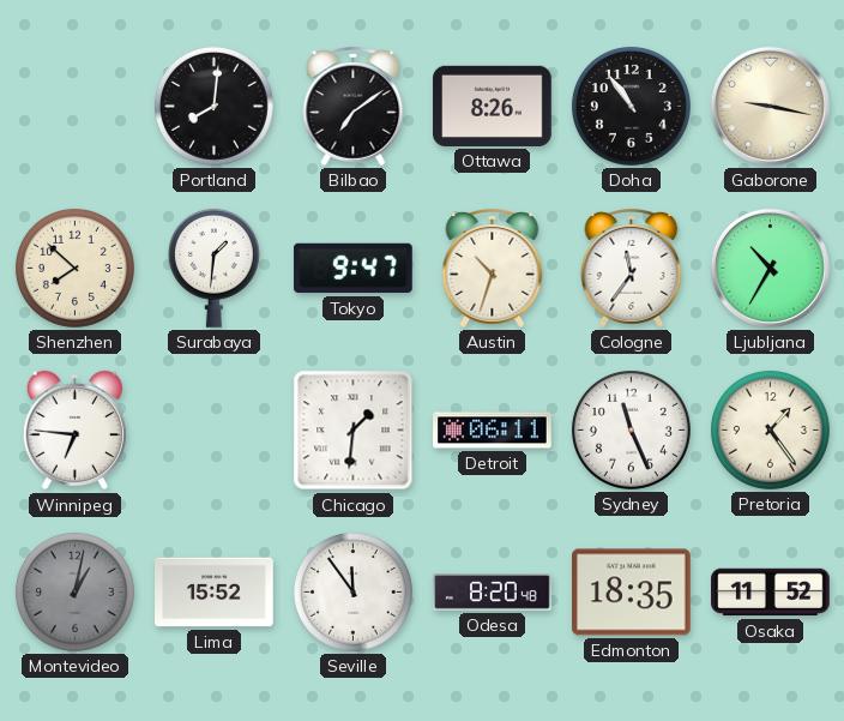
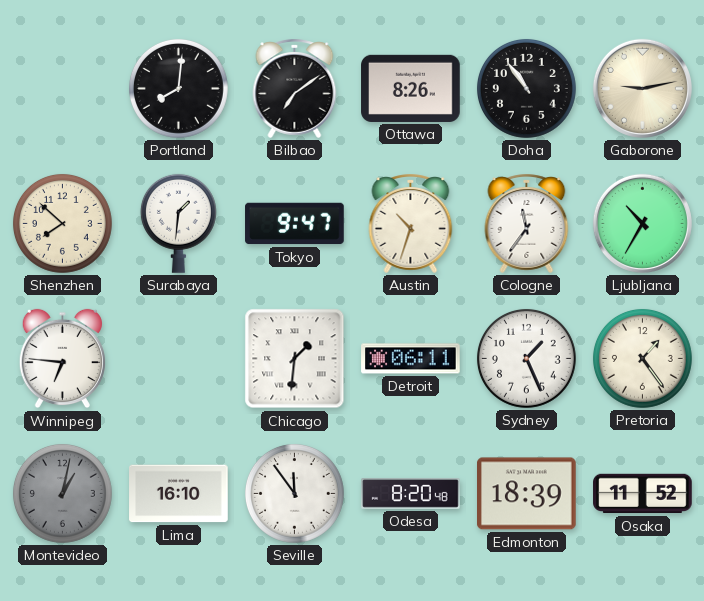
Gaborone: 9:17 -> 9:13
Sydney: 11:26 -> 1:26
Lima: 15:52 -> 16:10
Edmonton: 18:35 -> 18:39
